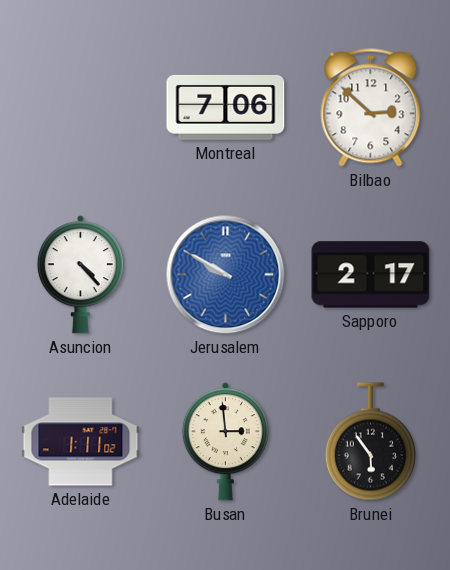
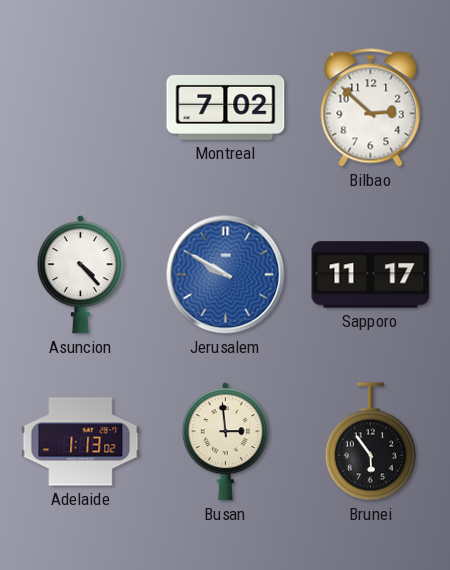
Montreal: 7:06 -> 7:02
Sapporo: 2:17 -> 11:17
Adelaide: 1:11 -> 1:13
